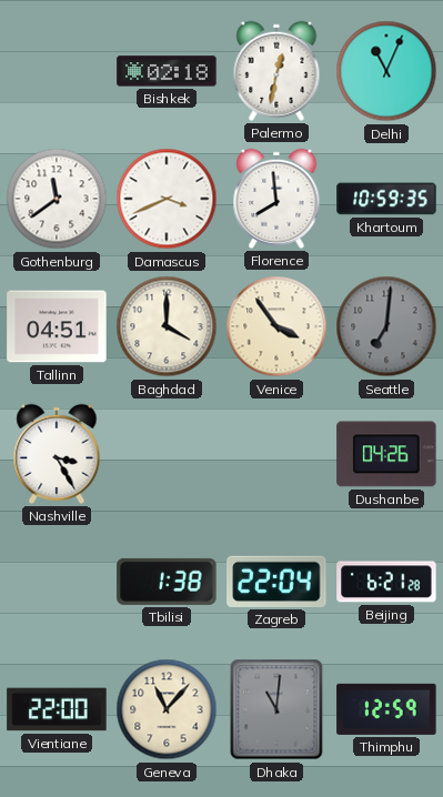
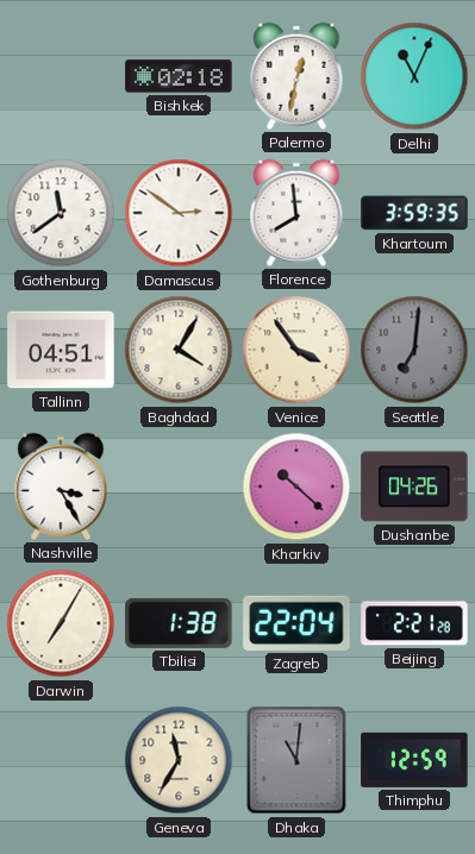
Damascus: 3:41 -> 2:51
Khartoum: 10:59 -> 3:59
Baghdad: 4:00 -> 4:05
Kharkiv: none -> 10:22
Darwin: none -> 7:05
Beijing: 6:21 -> 2:21
Vientiane: 22:00 -> none
Geneva: 11:07 -> 11:35
